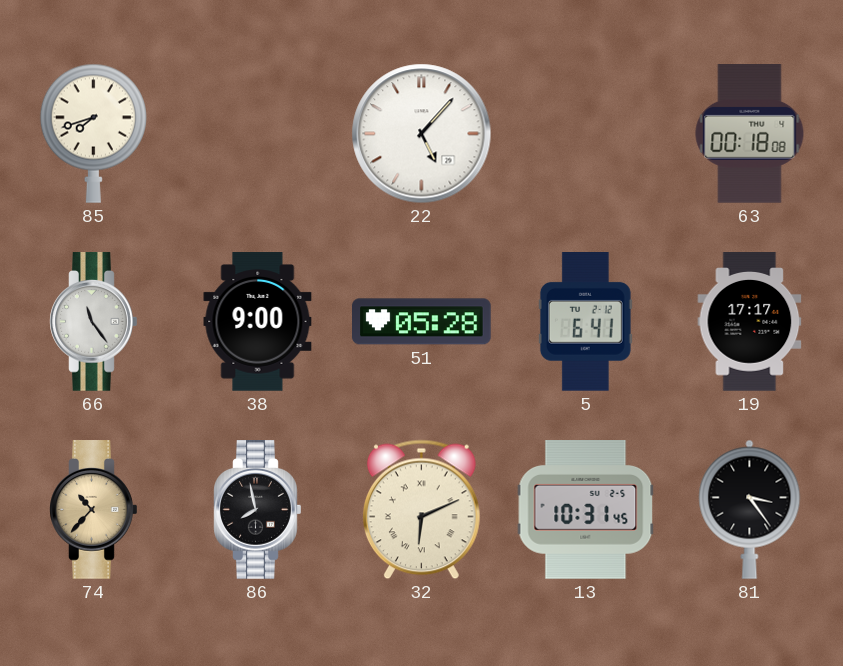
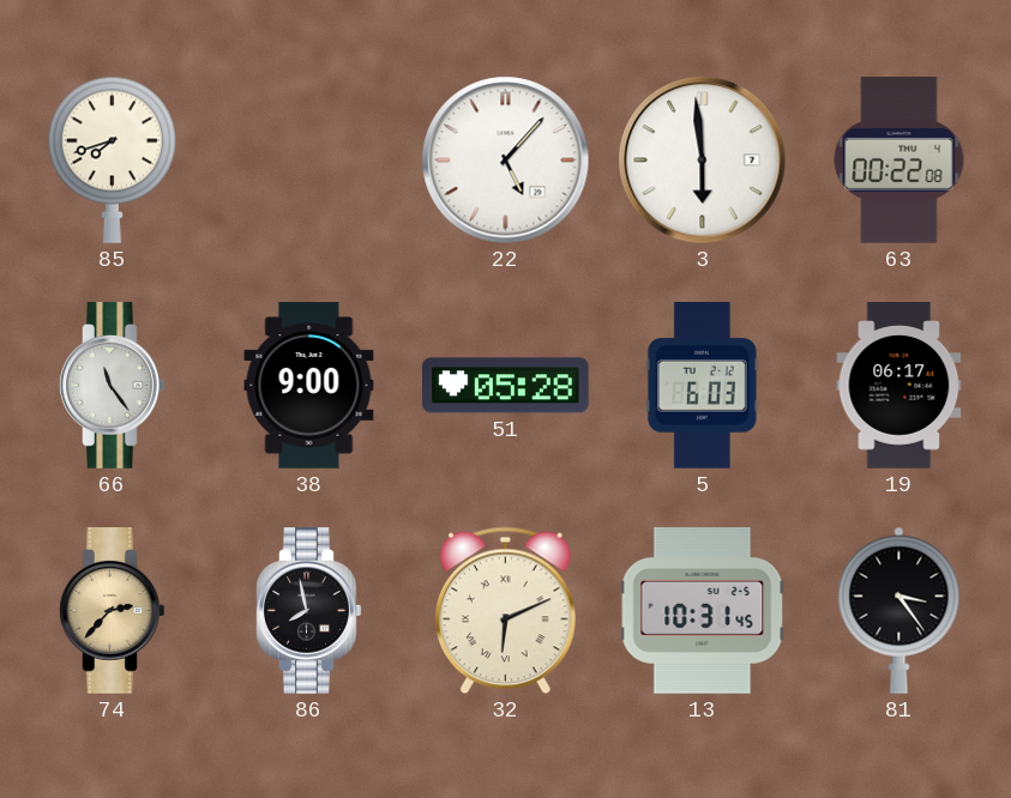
3: none -> 5:59
63: 00:18 -> 00:22
5: 6:41 -> 6:03
19: 17:17 -> 06:17
74: 10:37 -> 2:37
